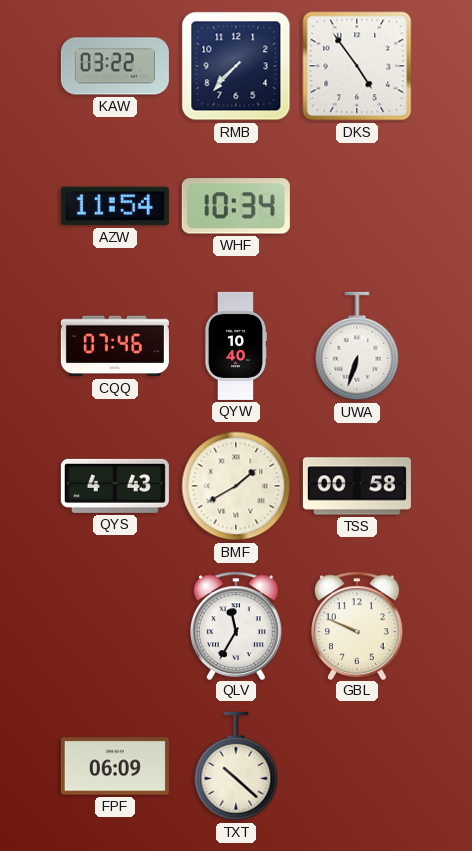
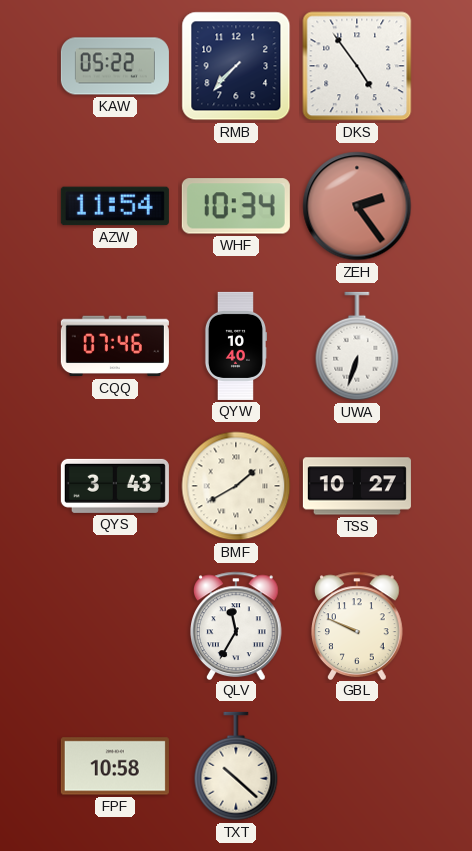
KAW: 03:22 -> 05:22
ZEH: none -> 2:24
QYS: 4:43 -> 3:43
TSS: 00:58 -> 10:27
FPF: 06:09 -> 10:58
